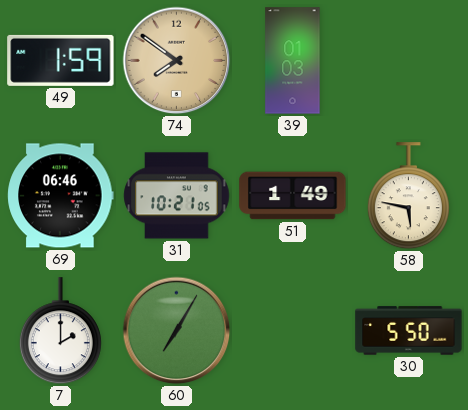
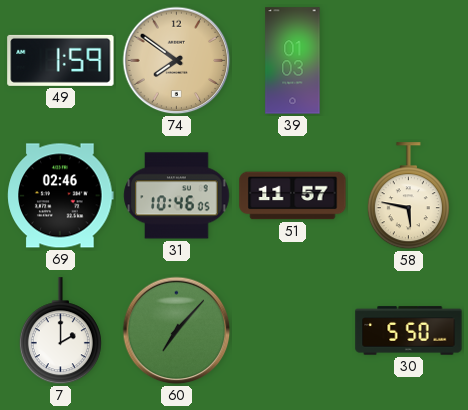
69: 06:46 -> 02:46
31: 10:21 -> 10:46
51: 1:49 -> 11:57
60: 7:05 -> 7:07
